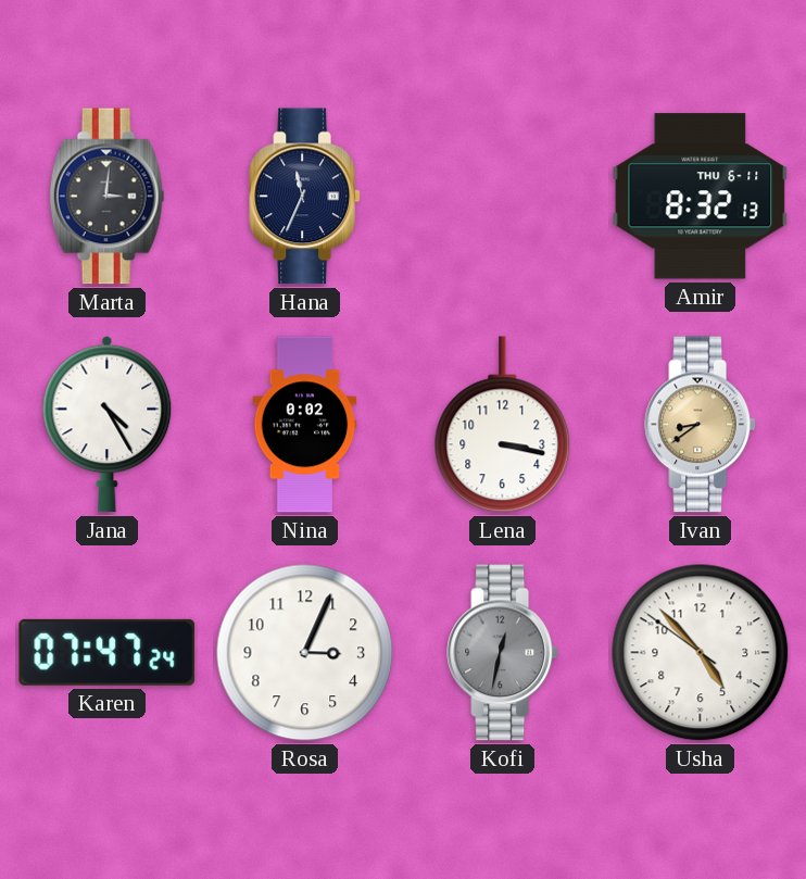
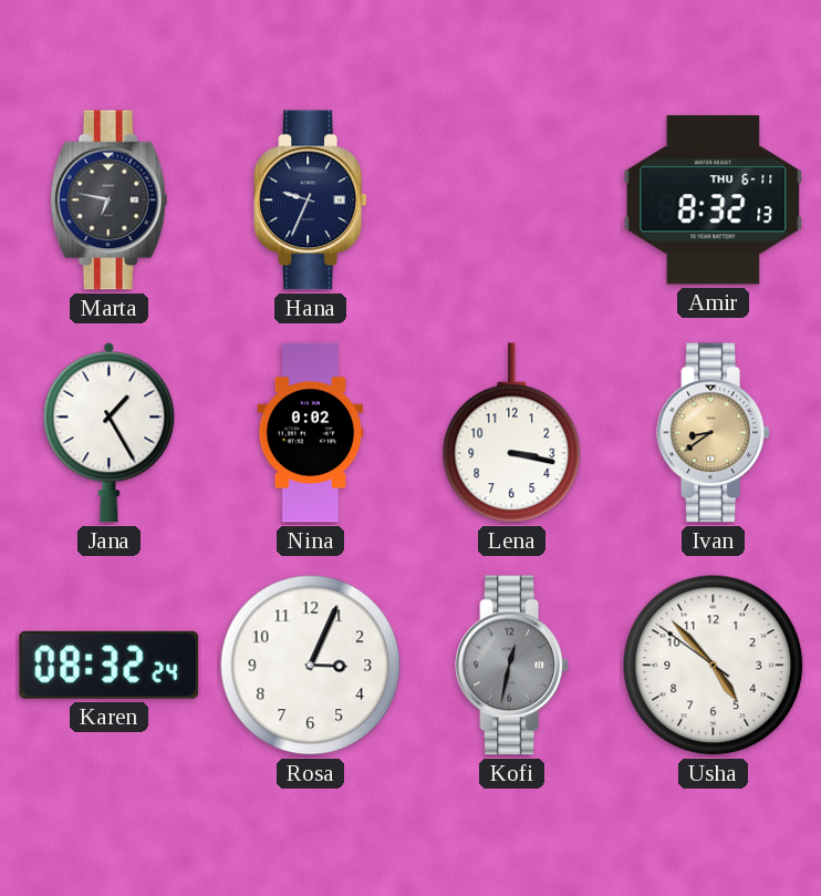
Marta: 3:01 -> 6:47
Hana: 11:34 -> 9:34
Jana: 4:25 -> 1:25
Karen: 07:47 -> 08:32
